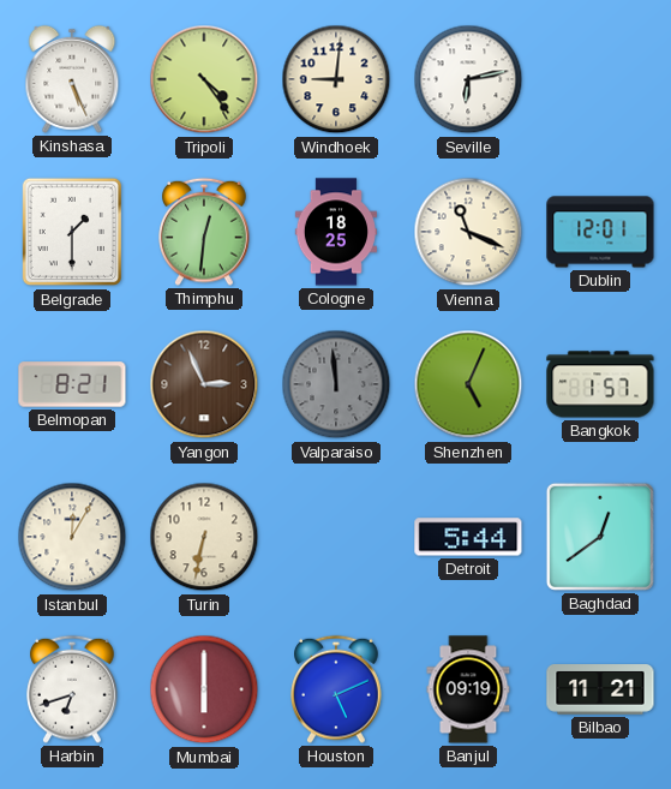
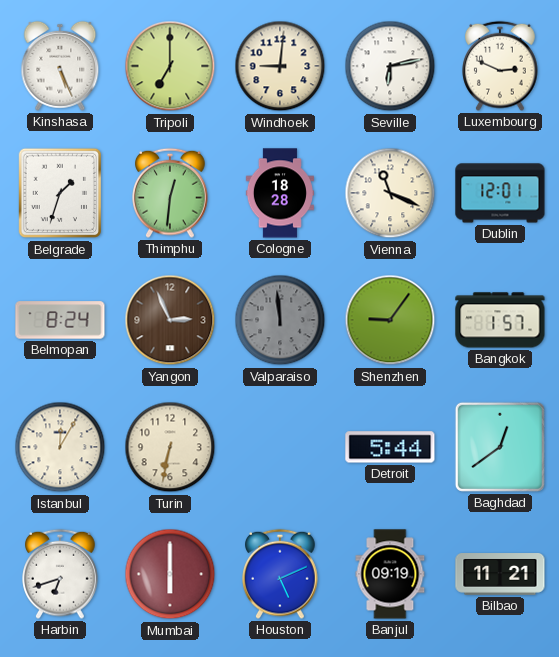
Tripoli: 4:24 -> 7:00
Luxembourg: none -> 2:49
Belgrade: 1:30 -> 1:33
Cologne: 18:25 -> 18:28
Belmopan: 8:21 -> 8:24
Shenzhen: 5:04 -> 9:06
